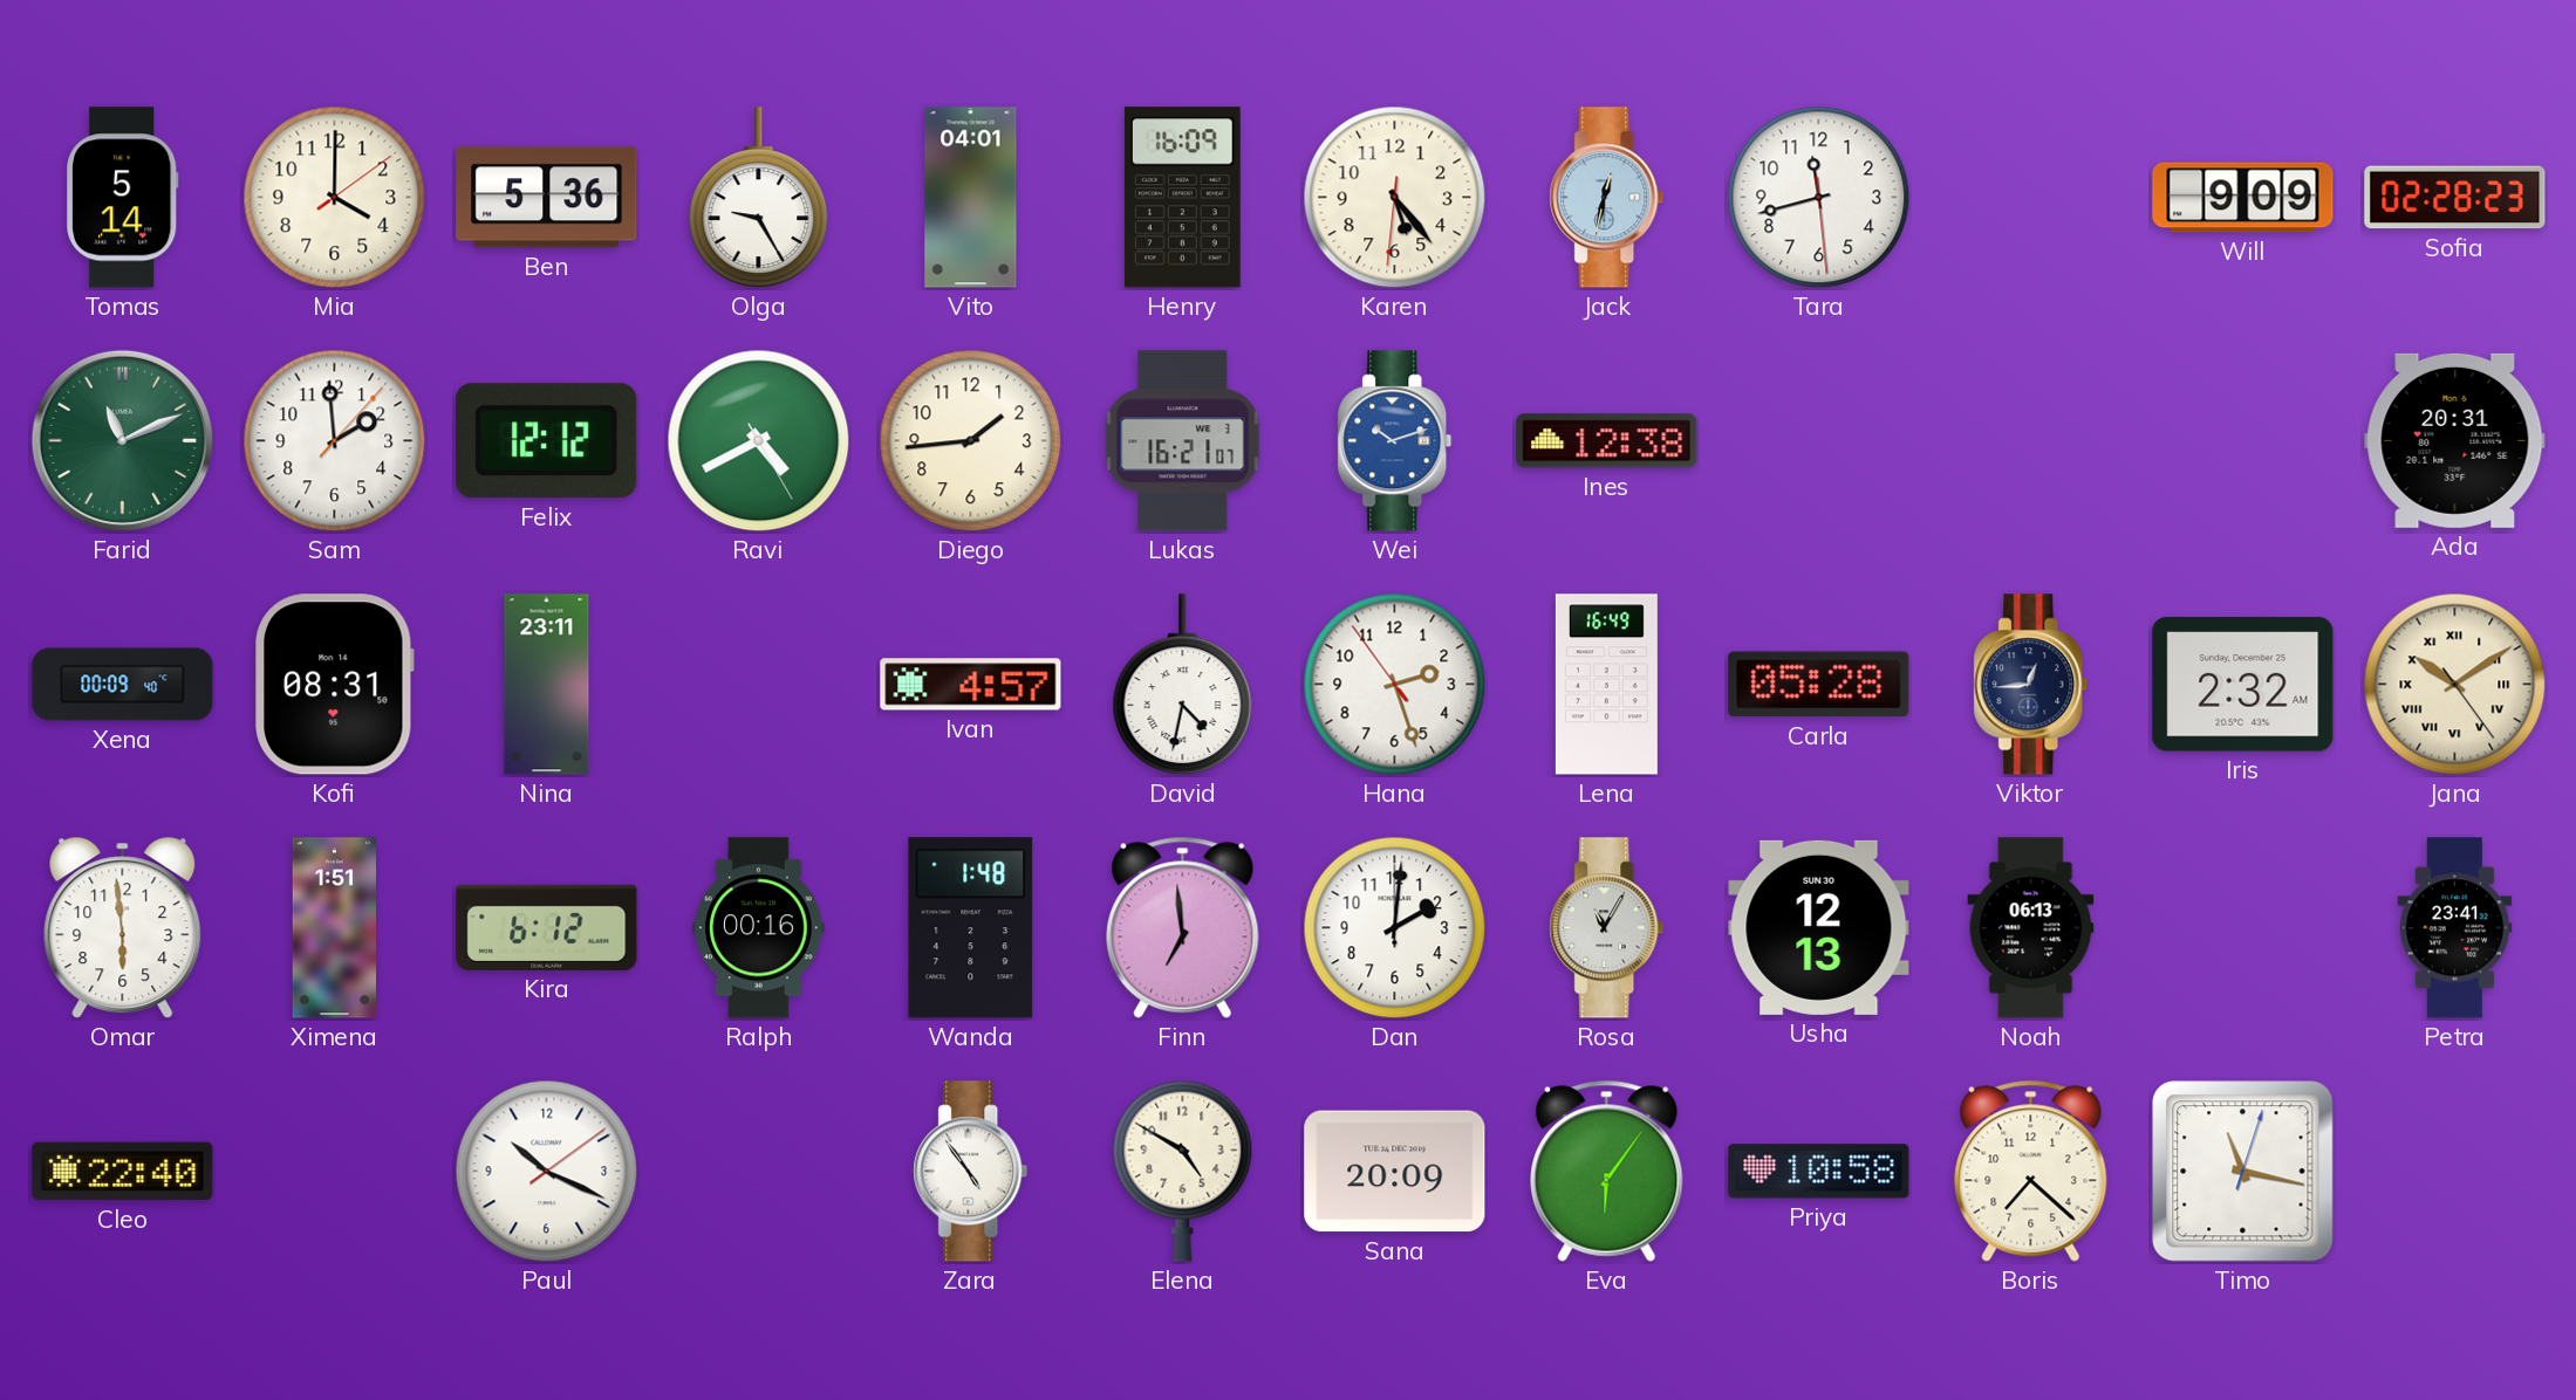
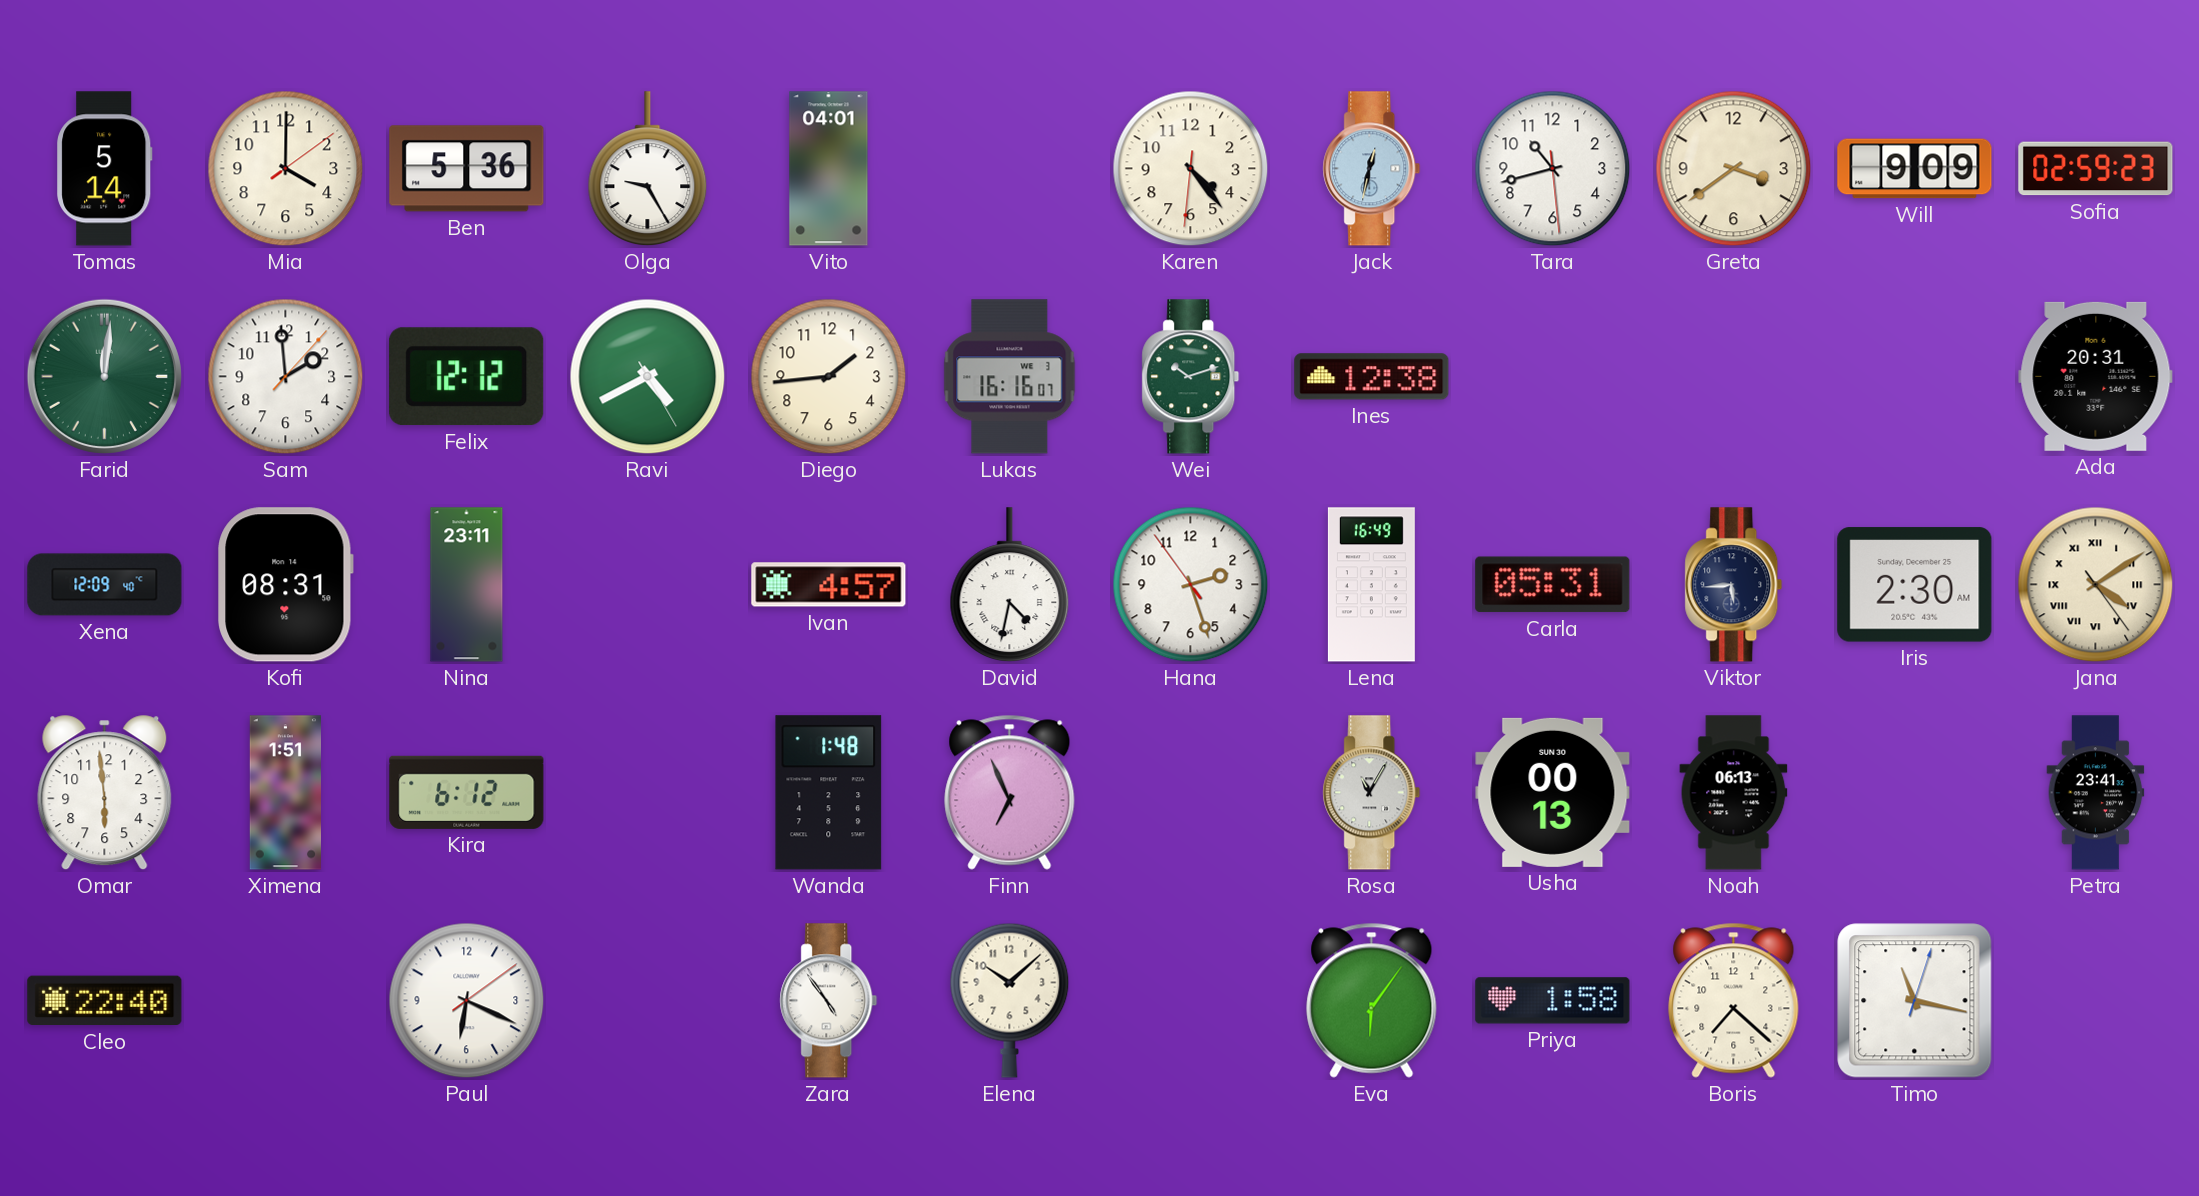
Henry: 16:09 -> none
Karen: 5:23 -> 4:23
Tara: 11:42 -> 10:42
Greta: none -> 3:39
Sofia: 02:28 -> 02:59
Farid: 11:11 -> 12:01
Lukas: 16:21 -> 16:16
Wei dial: blue -> green
Xena: 00:09 -> 12:09
Carla: 05:28 -> 05:31
Viktor: 12:44 -> 5:44
Iris: 2:32 -> 2:30
Jana: 10:09 -> 4:09
Ralph: 00:16 -> none
Finn: 6:59 -> 6:56
Dan: 2:01 -> none
Usha: 12:13 -> 00:13
Paul: 10:19 -> 6:19
Elena: 4:50 -> 10:08
Sana: 20:09 -> none
Priya: 10:58 -> 1:58
